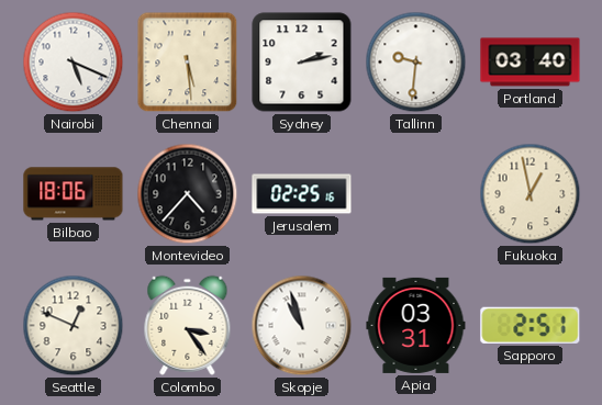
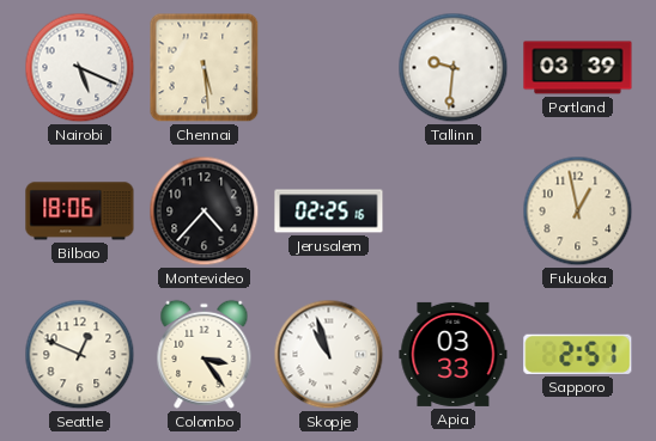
Sydney: 2:13 -> none
Portland: 03:40 -> 03:39
Apia: 03:31 -> 03:33
